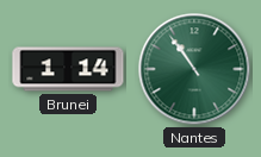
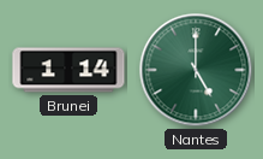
Nantes: 10:54 -> 5:00
